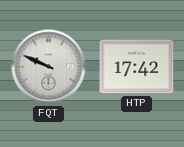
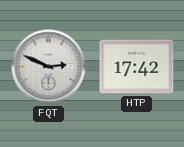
FQT: 9:49 -> 2:49
